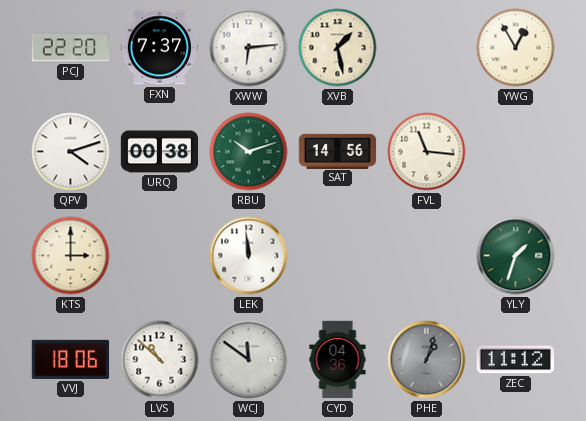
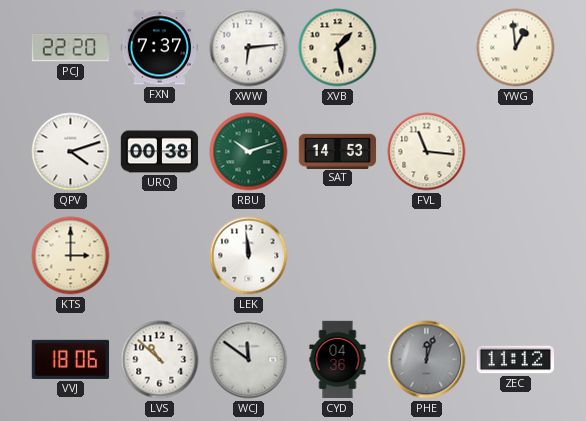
YWG: 12:55 -> 12:59
SAT: 14:56 -> 14:53
YLY: 1:33 -> none
PHE: 1:03 -> 12:03
